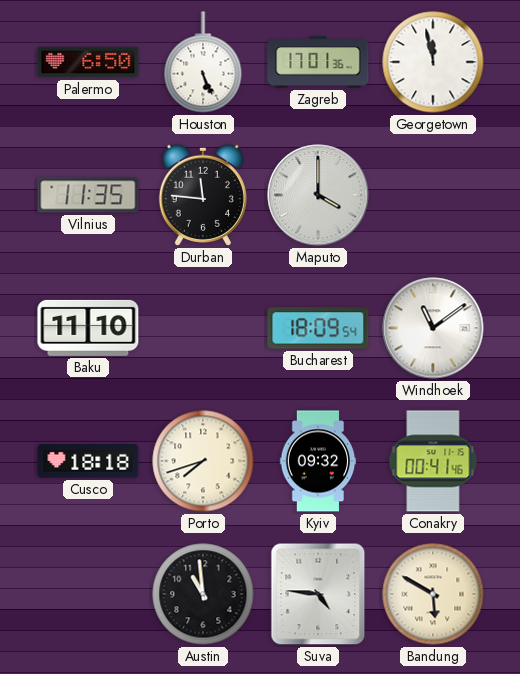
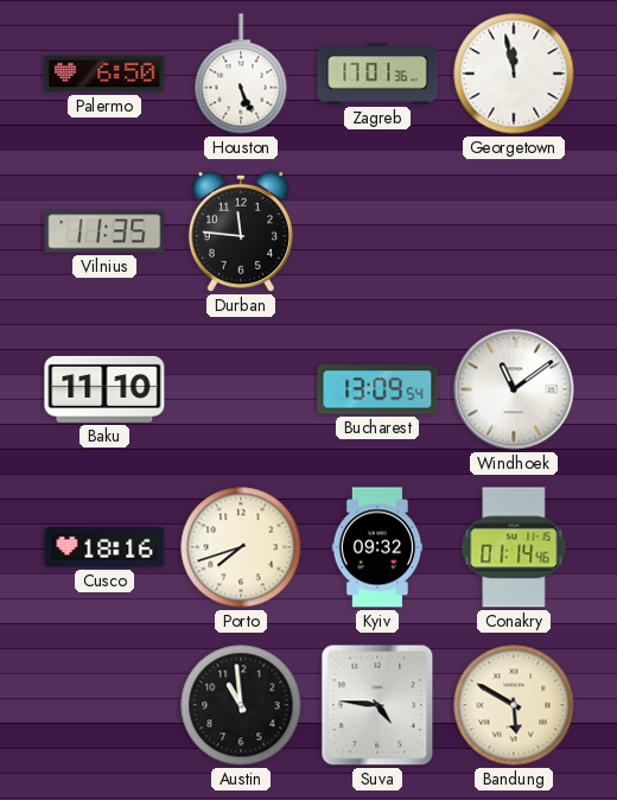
Maputo: 4:00 -> none
Bucharest: 18:09 -> 13:09
Cusco: 18:18 -> 18:16
Conakry: 00:41 -> 01:14
